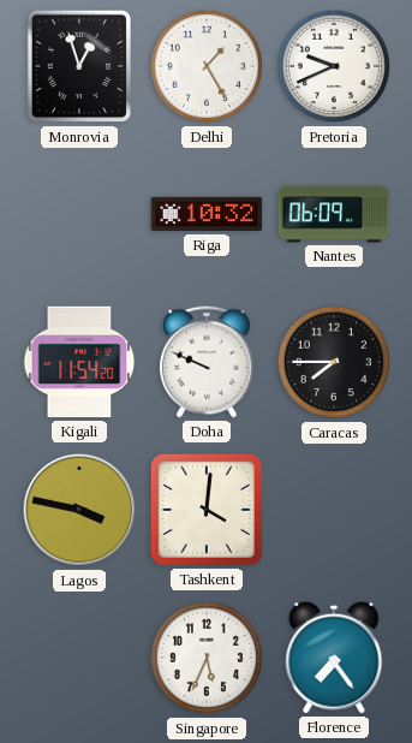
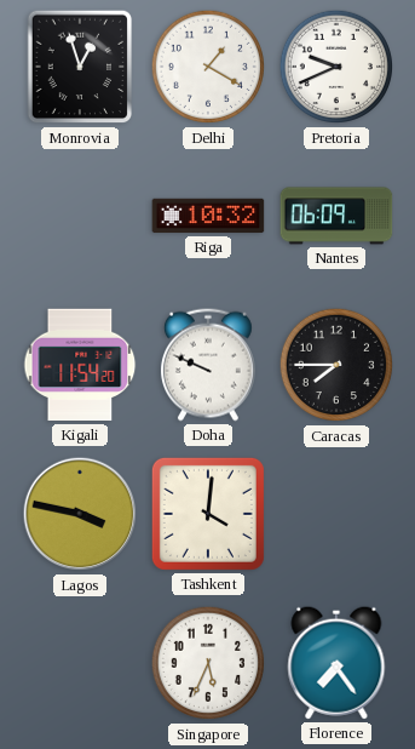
Delhi: 1:25 -> 1:20
